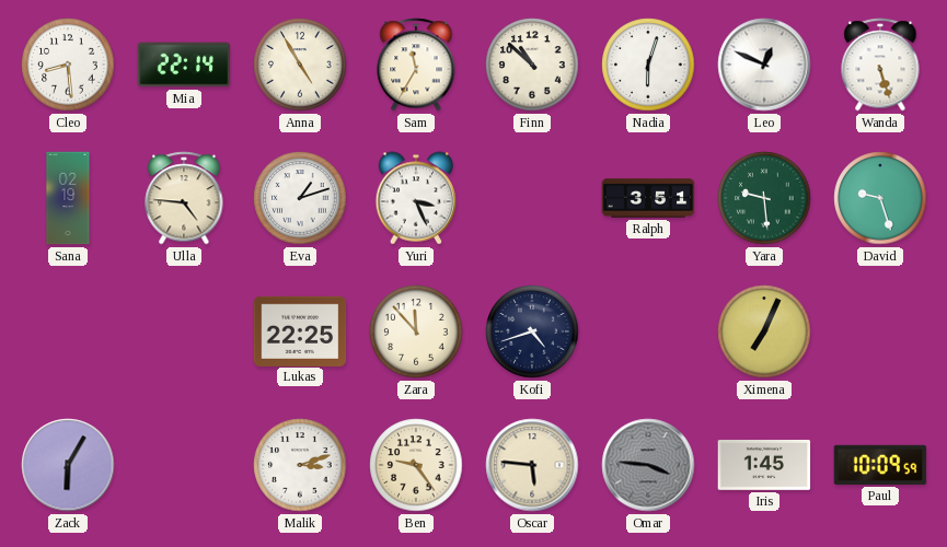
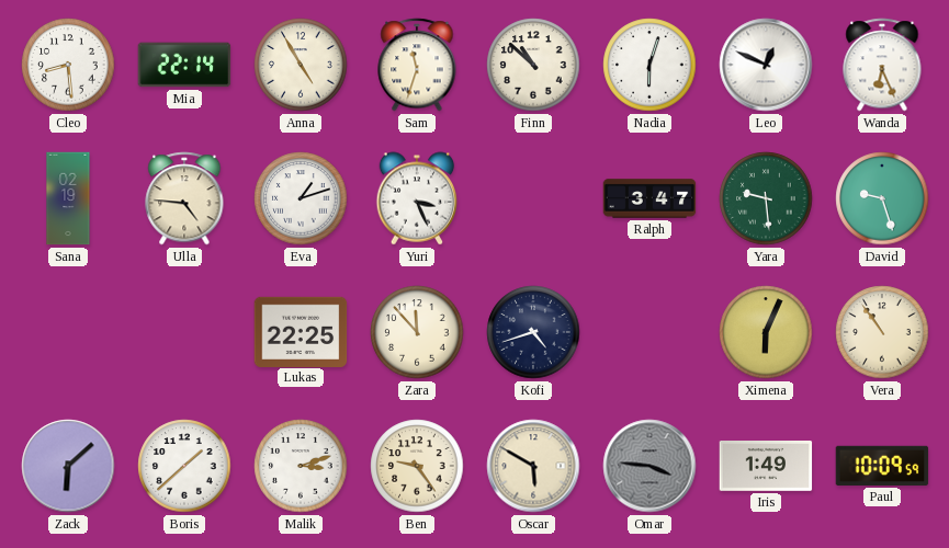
Sam: 11:35 -> 11:33
Wanda: 5:27 -> 6:26
Ralph: 3:51 -> 3:47
Ximena: 7:04 -> 6:04
Vera: none -> 10:54
Zack: 6:05 -> 6:08
Boris: none -> 1:38
Oscar: 5:46 -> 5:50
Iris: 1:45 -> 1:49
